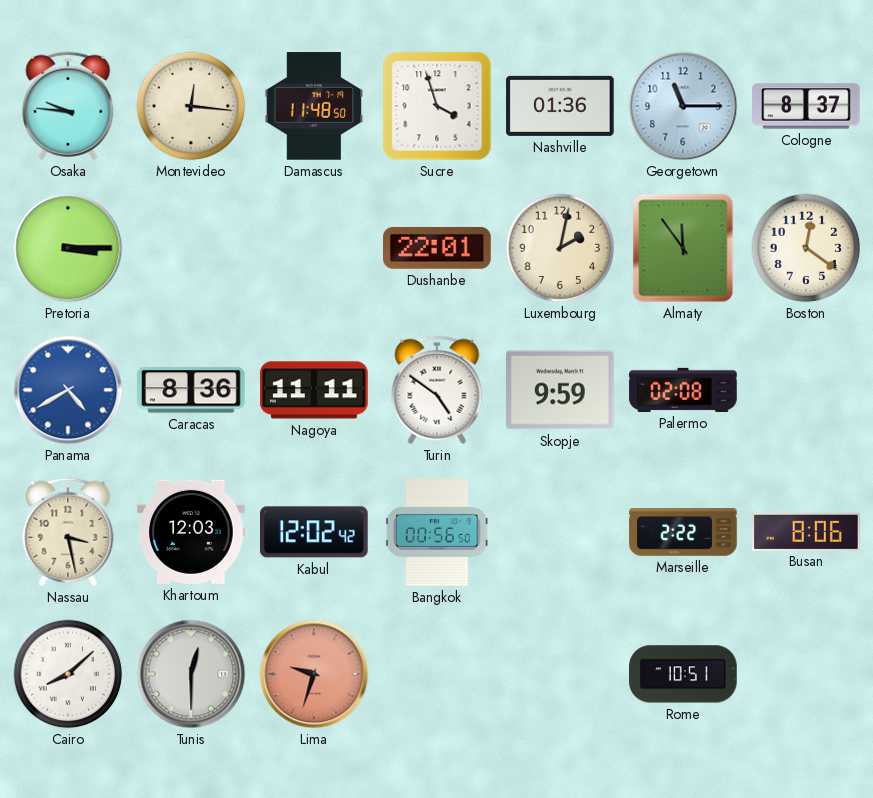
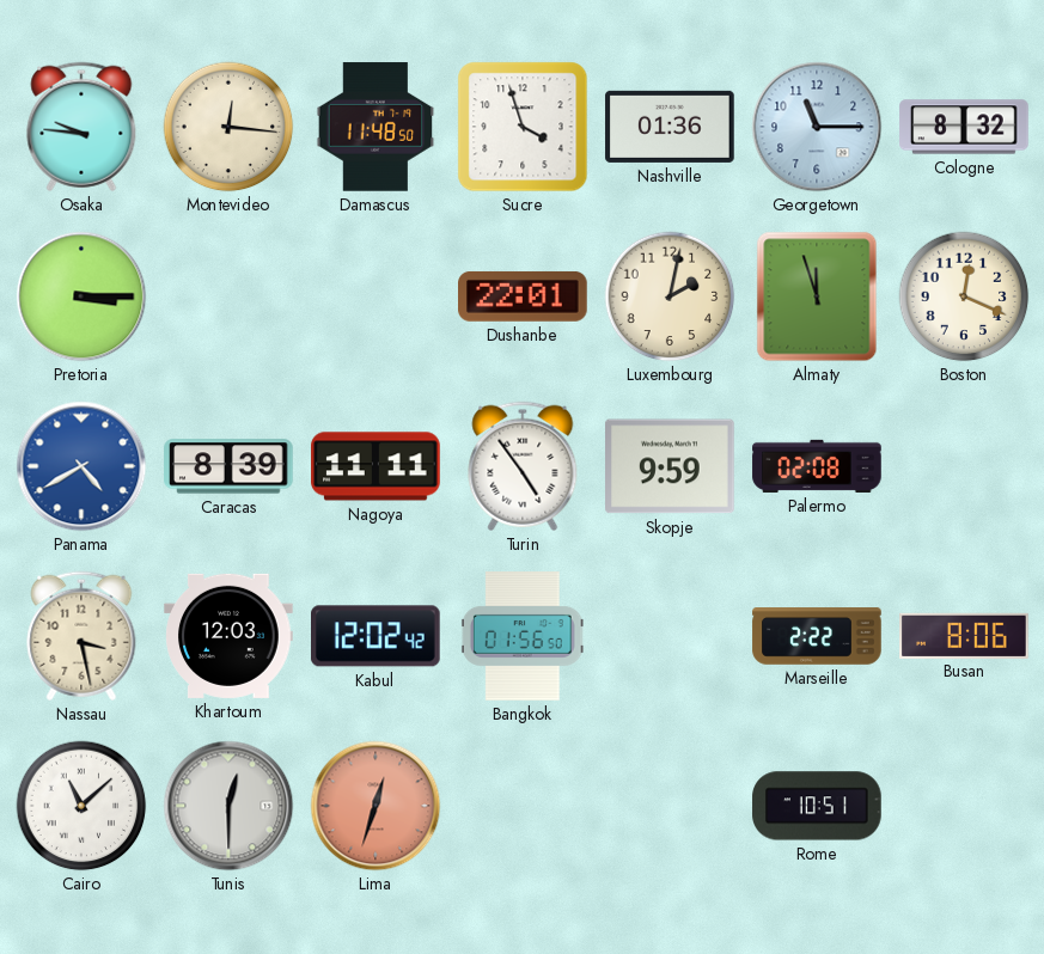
Cologne: 8:37 -> 8:32
Almaty: 11:54 -> 11:57
Boston: 12:21 -> 12:19
Caracas: 8:36 -> 8:39
Turin: 4:51 -> 4:54
Bangkok: 00:56 -> 01:56
Cairo: 8:08 -> 11:08
Lima: 9:33 -> 12:33
